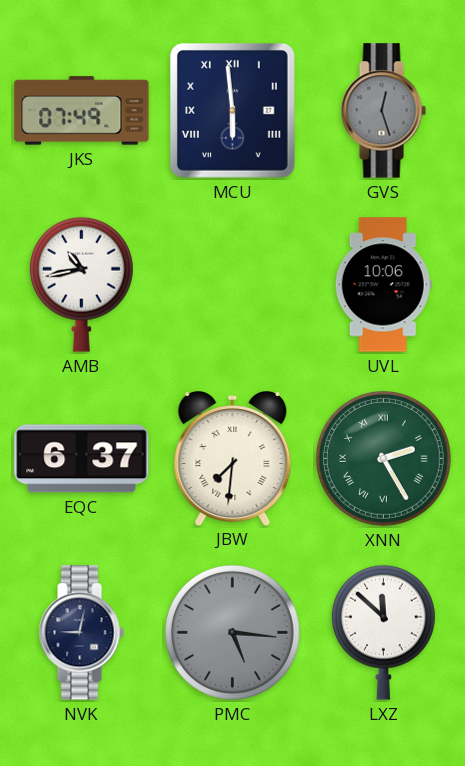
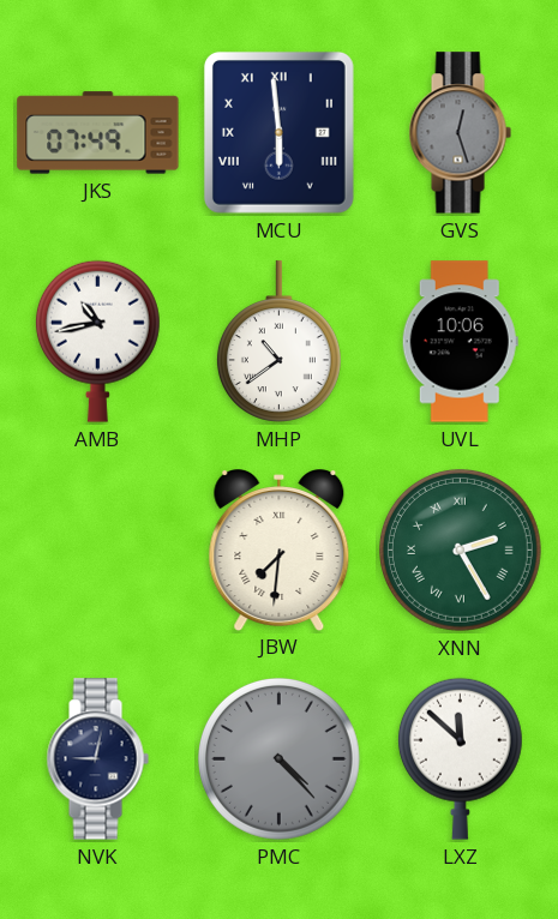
MHP: none -> 10:39
EQC: 6:37 -> none
PMC: 5:16 -> 4:23
